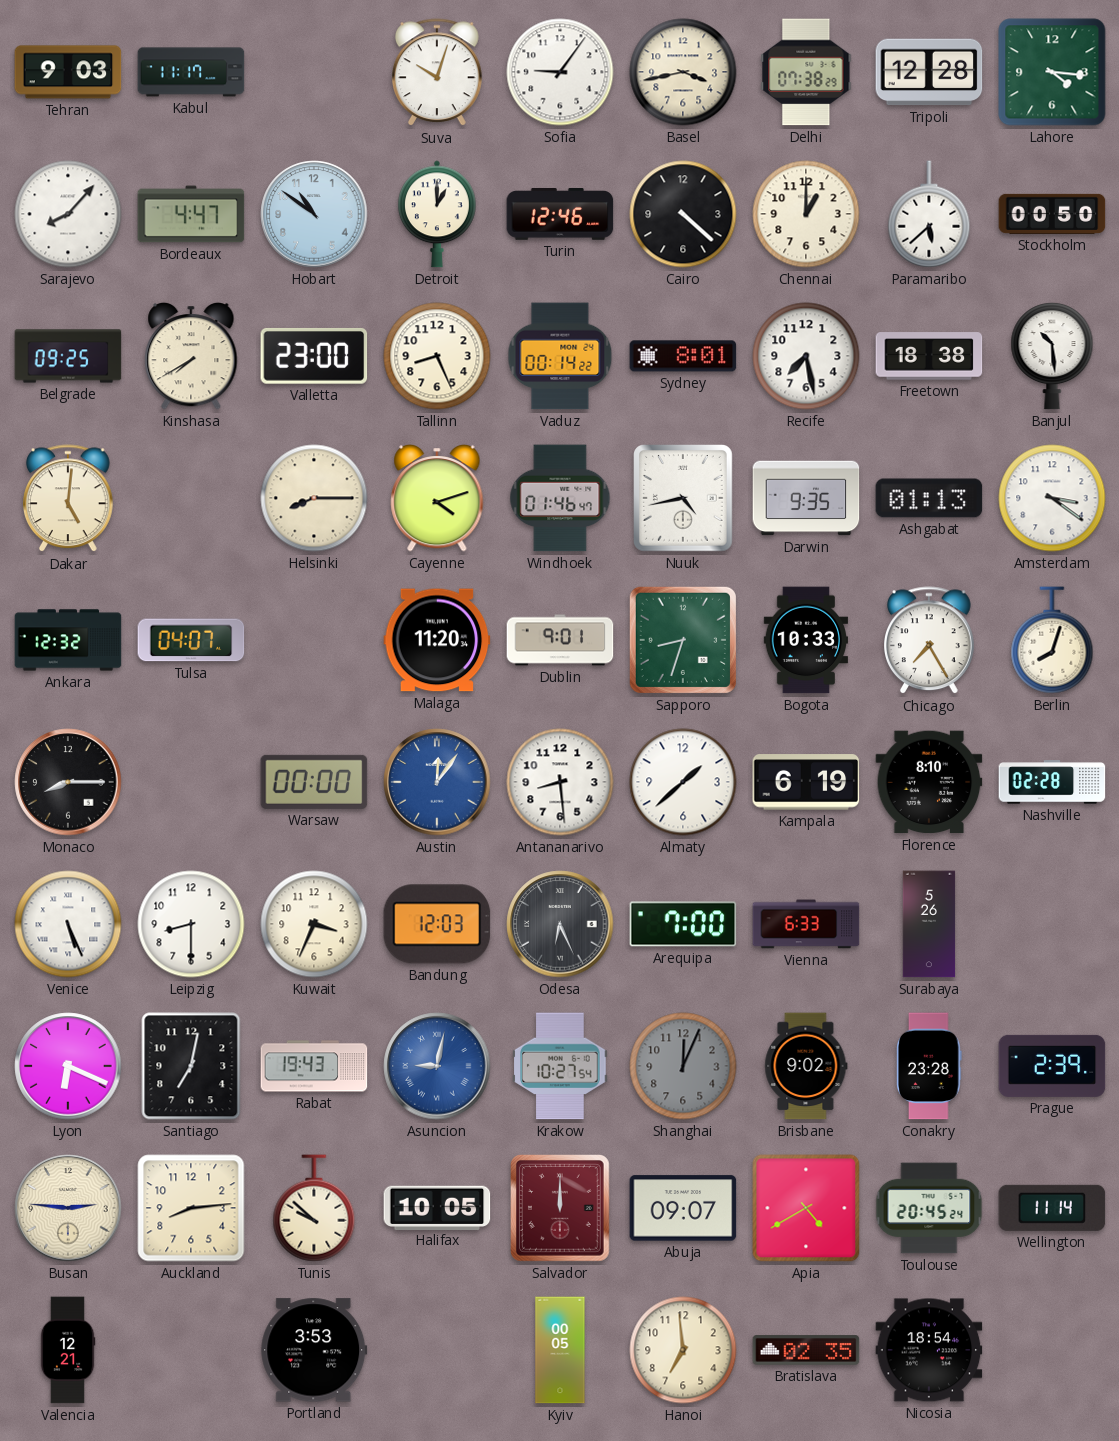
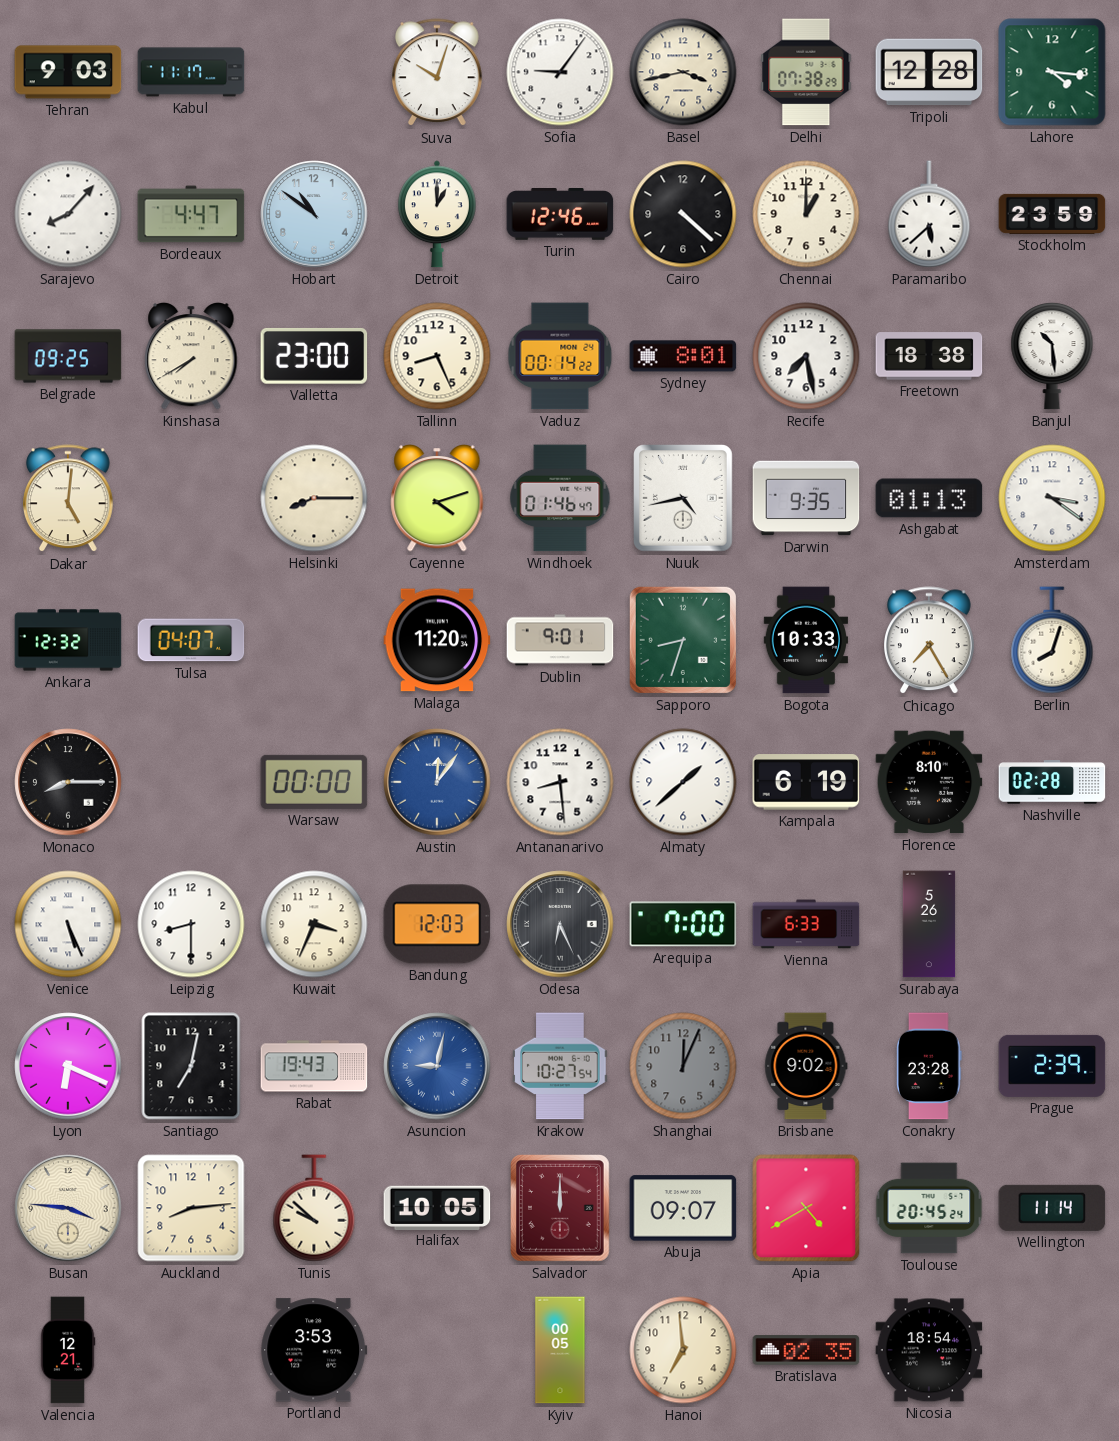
Stockholm: 00:50 -> 23:59
Busan: 2:46 -> 3:46
